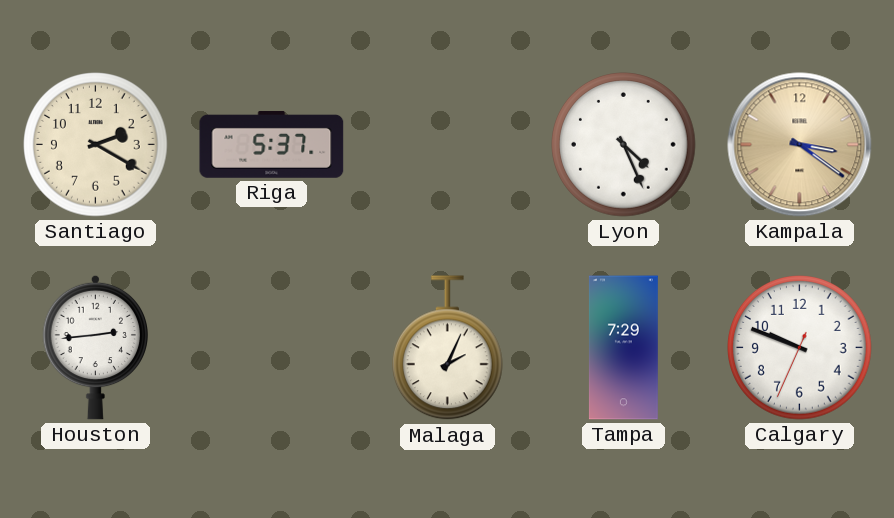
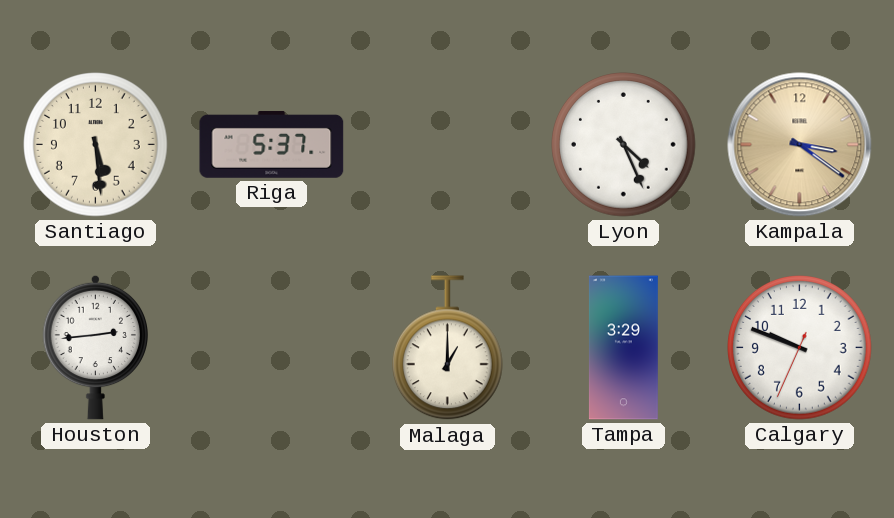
Santiago: 2:20 -> 5:29
Malaga: 2:04 -> 1:00
Tampa: 7:29 -> 3:29
